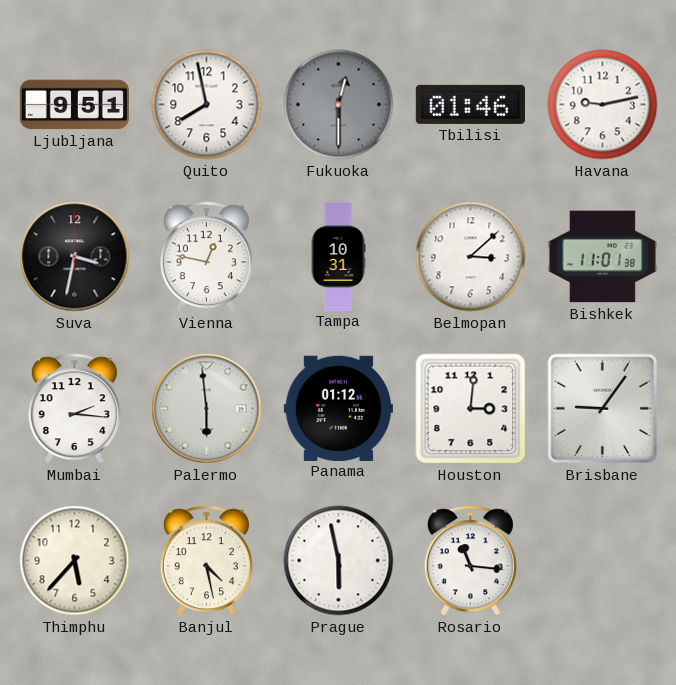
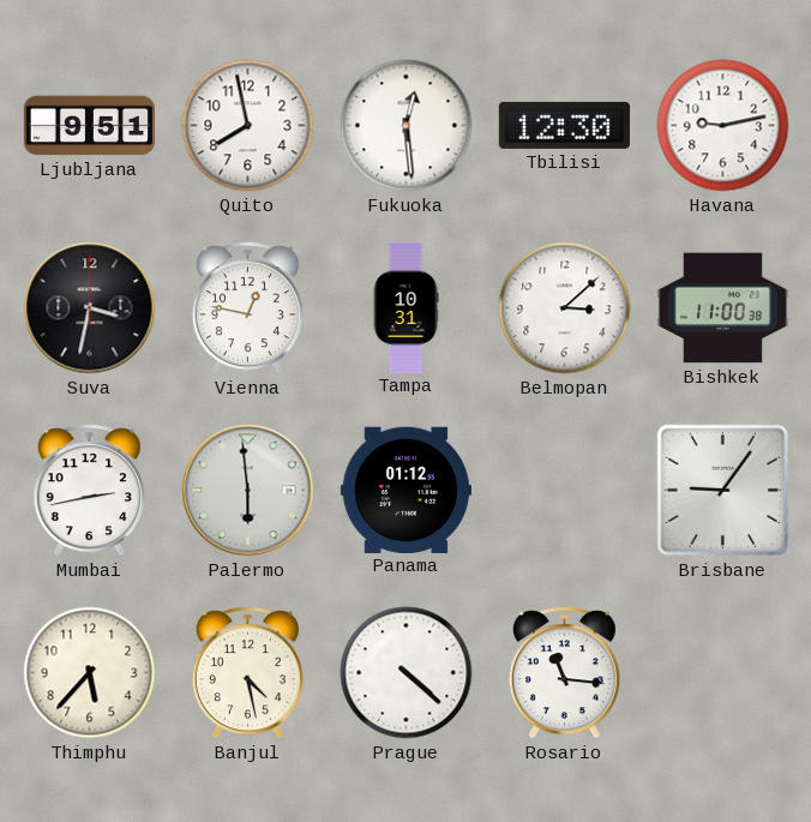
Fukuoka: 12:30 -> 12:29
Fukuoka dial: grey -> white
Tbilisi: 01:46 -> 12:30
Bishkek: 11:01 -> 11:00
Mumbai: 2:16 -> 2:43
Houston: 3:01 -> none
Prague: 5:58 -> 4:22
